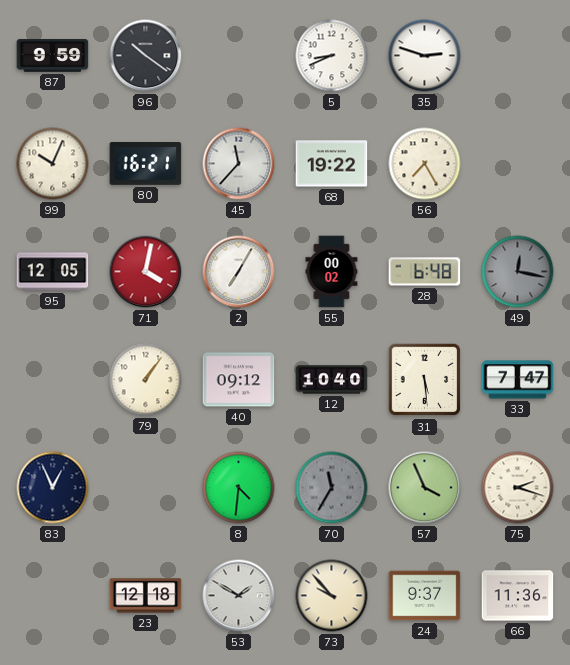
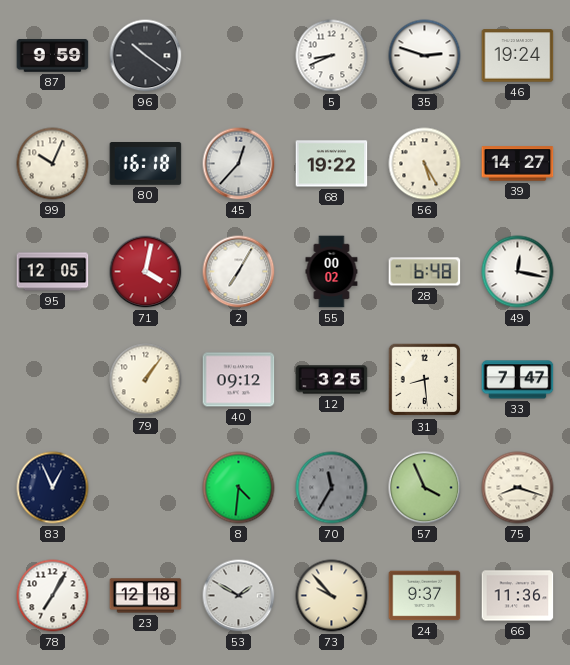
46: none -> 19:24
80: 16:21 -> 16:18
45: 11:37 -> 12:37
56: 7:25 -> 5:25
39: none -> 14:27
49 dial: grey -> white
12: 10:40 -> 3:25
31: 5:29 -> 8:29
75: 2:18 -> 8:18
78: none -> 7:05
